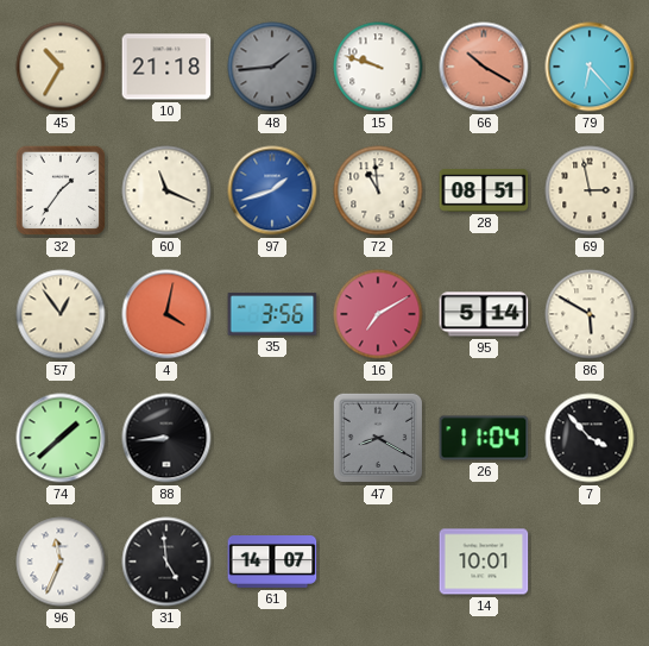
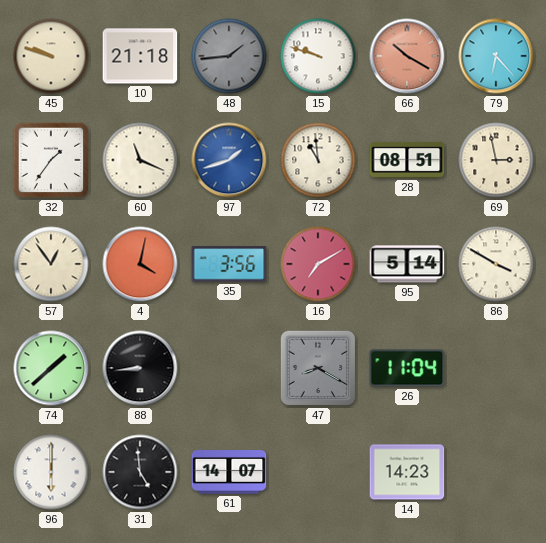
45: 10:35 -> 9:48
86: 5:50 -> 3:50
7: 3:53 -> none
96: 11:34 -> 6:00
14: 10:01 -> 14:23
